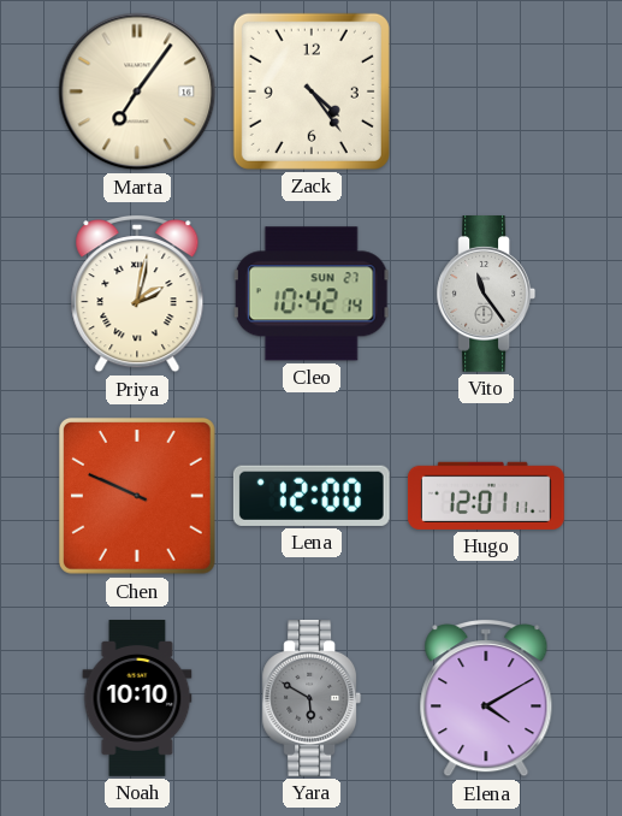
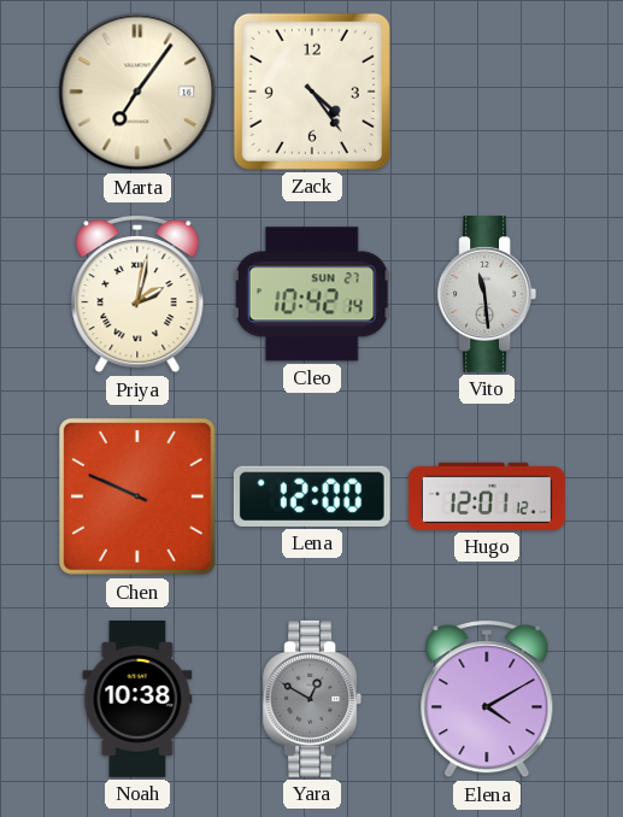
Vito: 11:24 -> 11:29
Hugo: 12:01:11 -> 12:01:12
Noah: 10:10 -> 10:38
Yara: 5:50 -> 12:50
